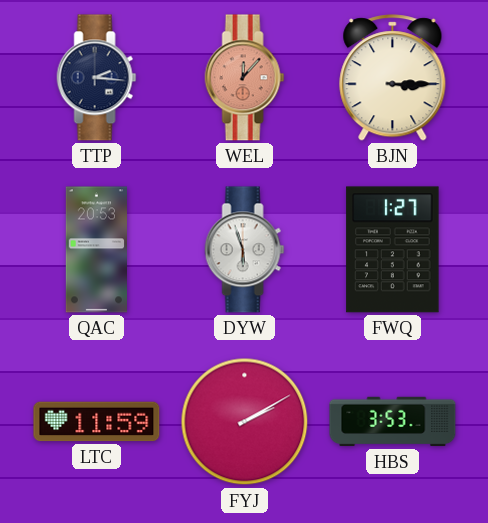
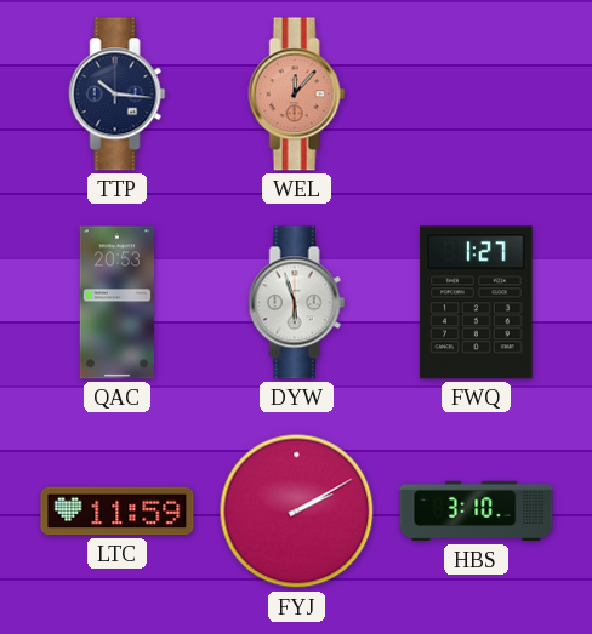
TTP: 2:16 -> 10:16
BJN: 3:15 -> none
HBS: 3:53 -> 3:10
